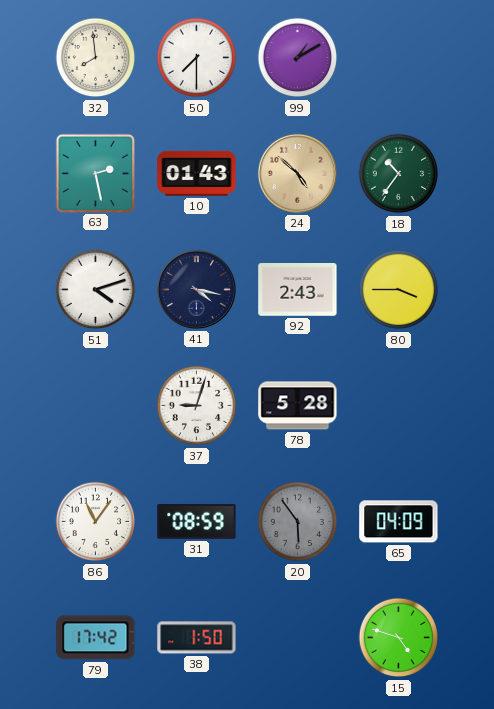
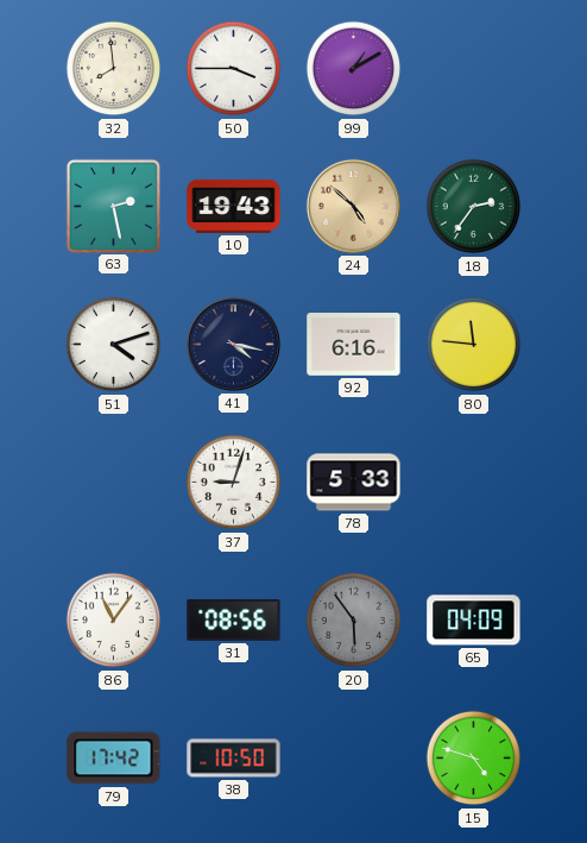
50: 7:30 -> 3:45
10: 01:43 -> 19:43
18: 10:36 -> 2:36
92: 2:43 -> 6:16
80: 3:45 -> 11:46
78: 5:28 -> 5:33
31: 08:59 -> 08:56
38: 1:50 -> 10:50
